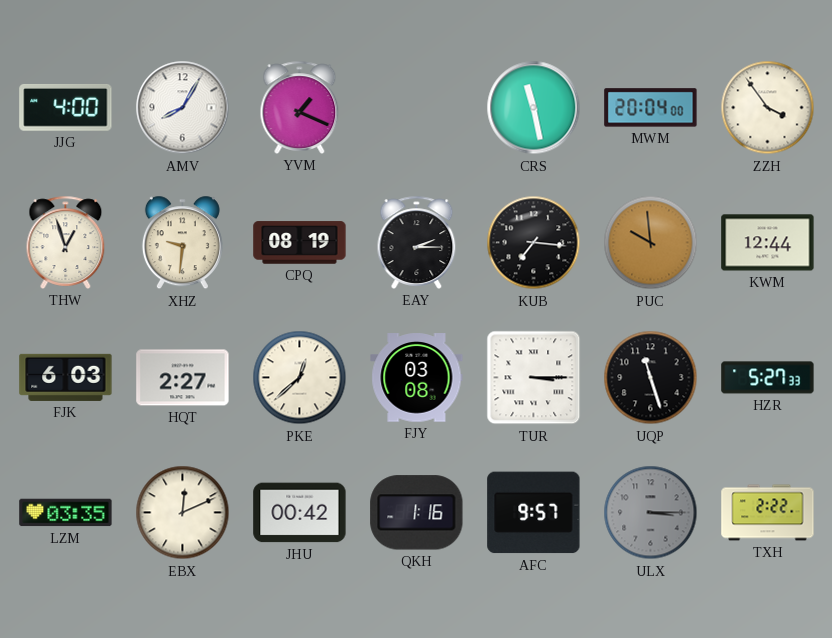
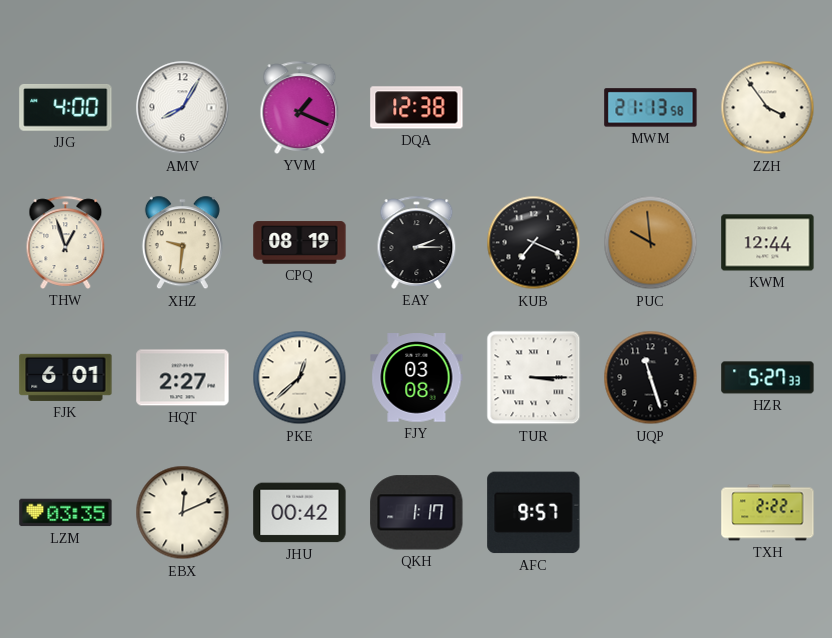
DQA: none -> 12:38
CRS: 11:28 -> none
MWM: 20:04 -> 21:13
KUB: 7:16 -> 7:19
FJK: 6:03 -> 6:01
QKH: 1:16 -> 1:17
ULX: 3:15 -> none
